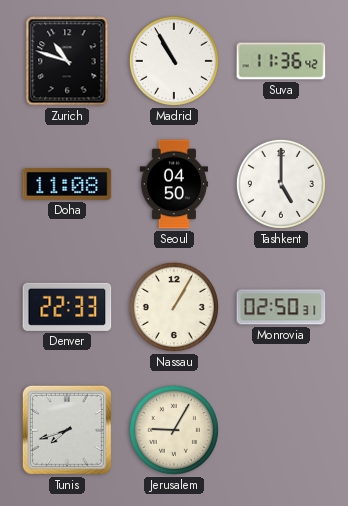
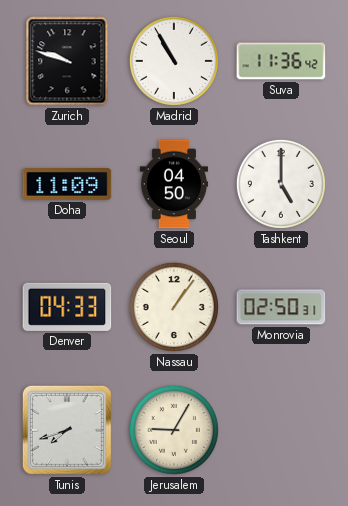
Zurich: 10:48 -> 9:48
Doha: 11:08 -> 11:09
Denver: 22:33 -> 04:33
Nassau: 1:05 -> 1:06
